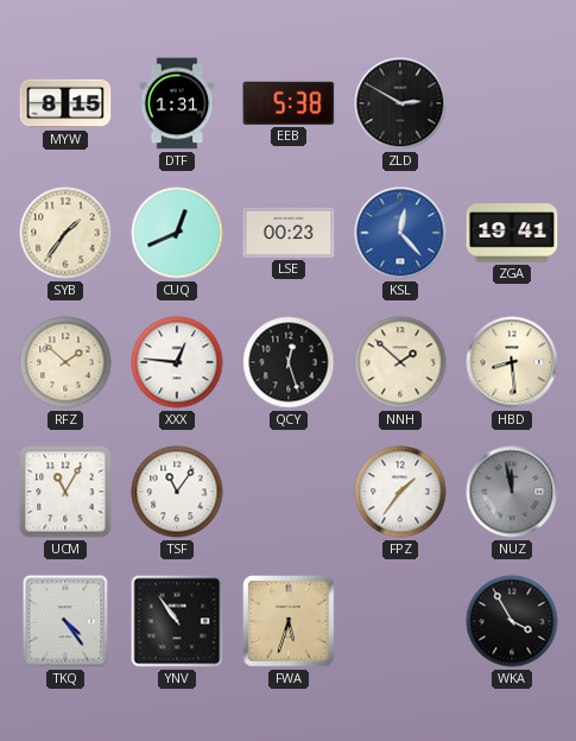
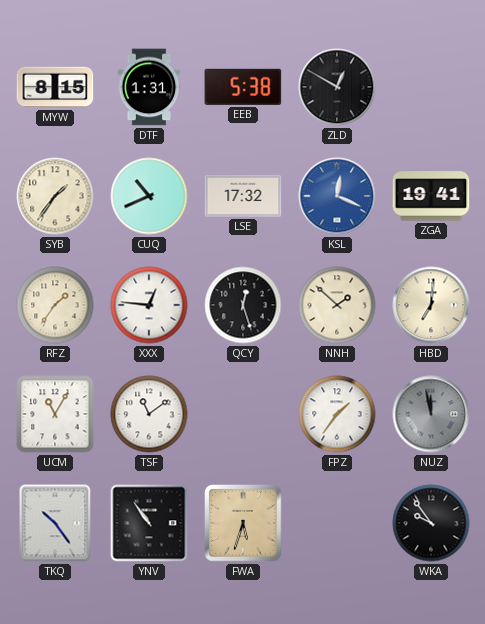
ZLD: 2:50 -> 12:50
CUQ: 12:41 -> 10:41
LSE: 00:23 -> 17:32
KSL: 12:23 -> 12:19
RFZ: 1:52 -> 1:36
HBD: 8:29 -> 7:01
TSF: 11:06 -> 11:09
TKQ: 4:24 -> 10:24
WKA: 3:55 -> 9:54
